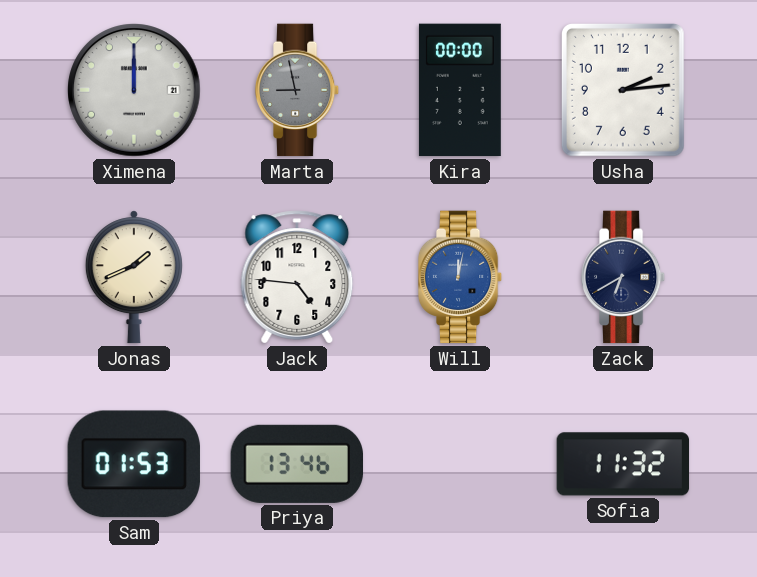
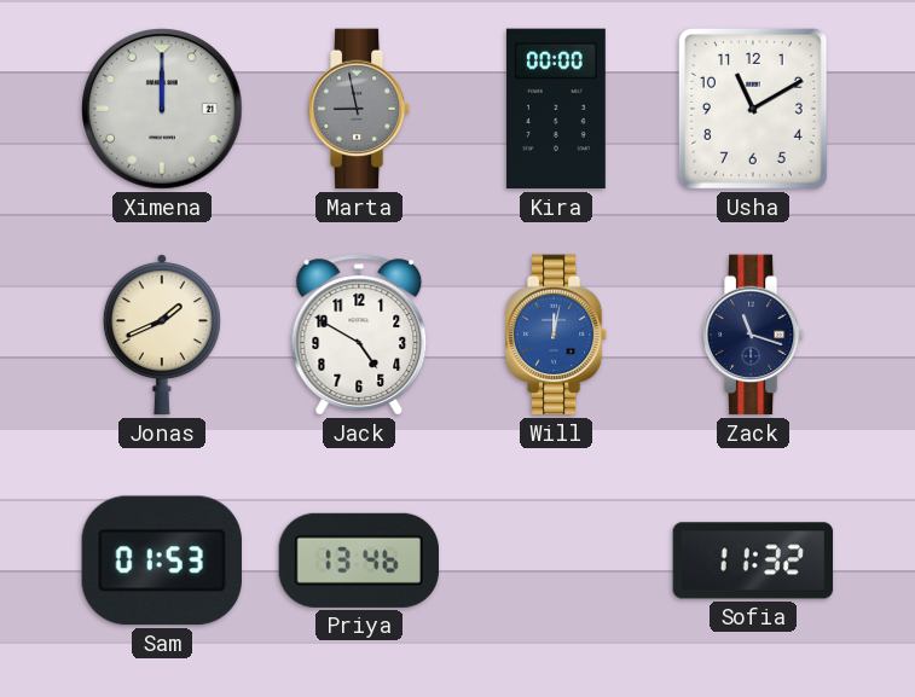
Usha: 2:14 -> 11:10
Jack: 4:46 -> 4:50
Zack: 6:40 -> 11:18
